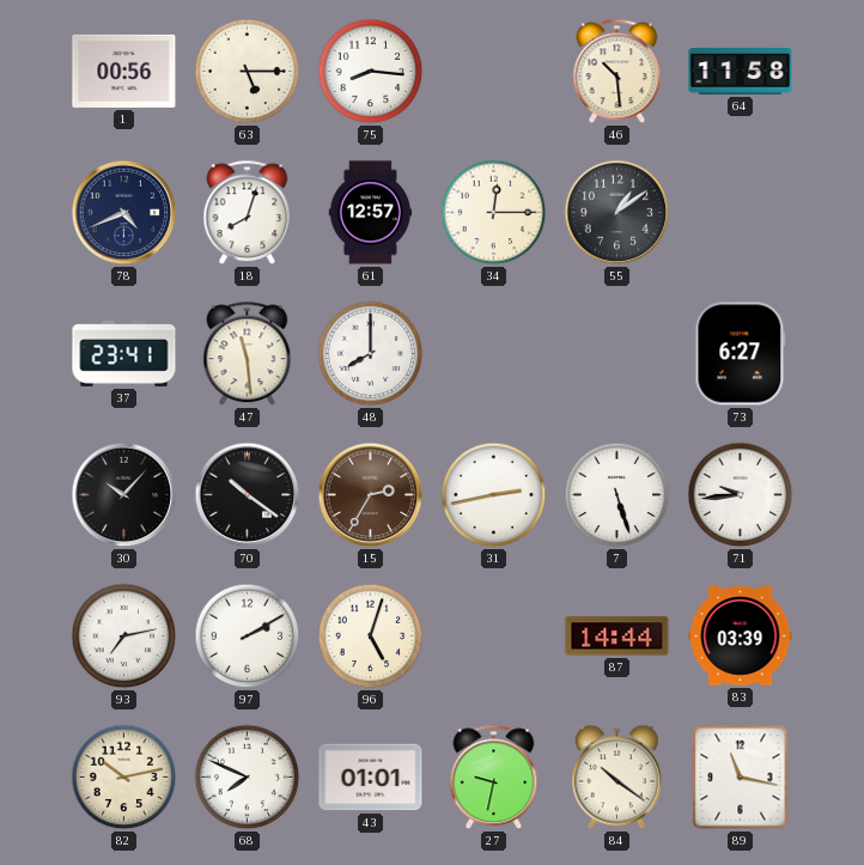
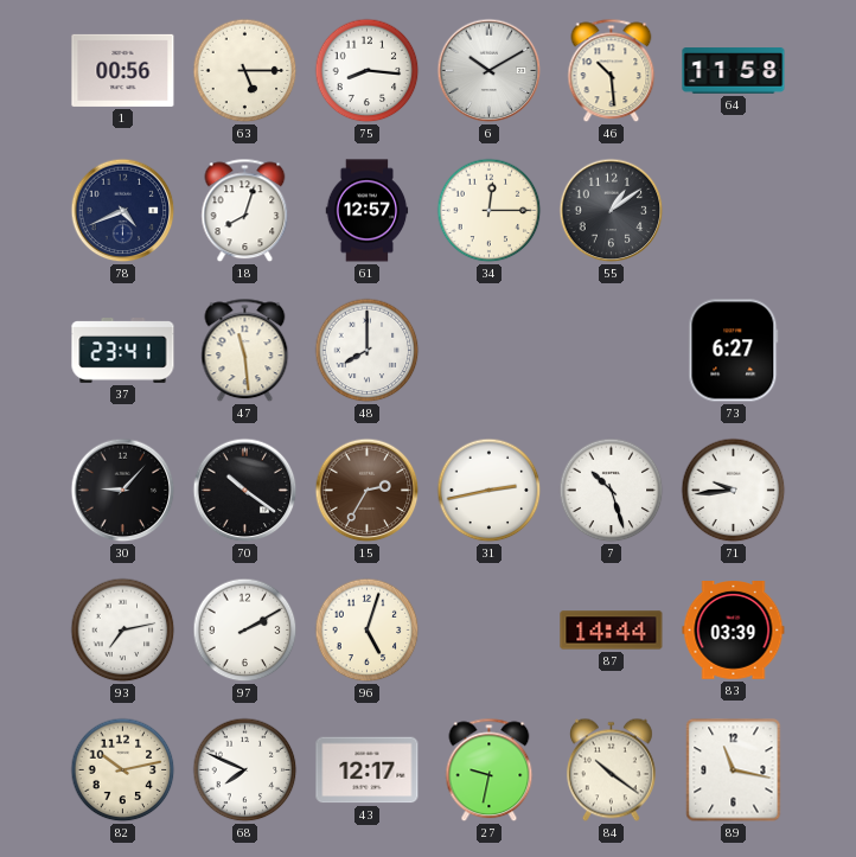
6: none -> 10:10
30: 10:07 -> 9:07
7: 5:27 -> 10:27
43: 01:01 -> 12:17
